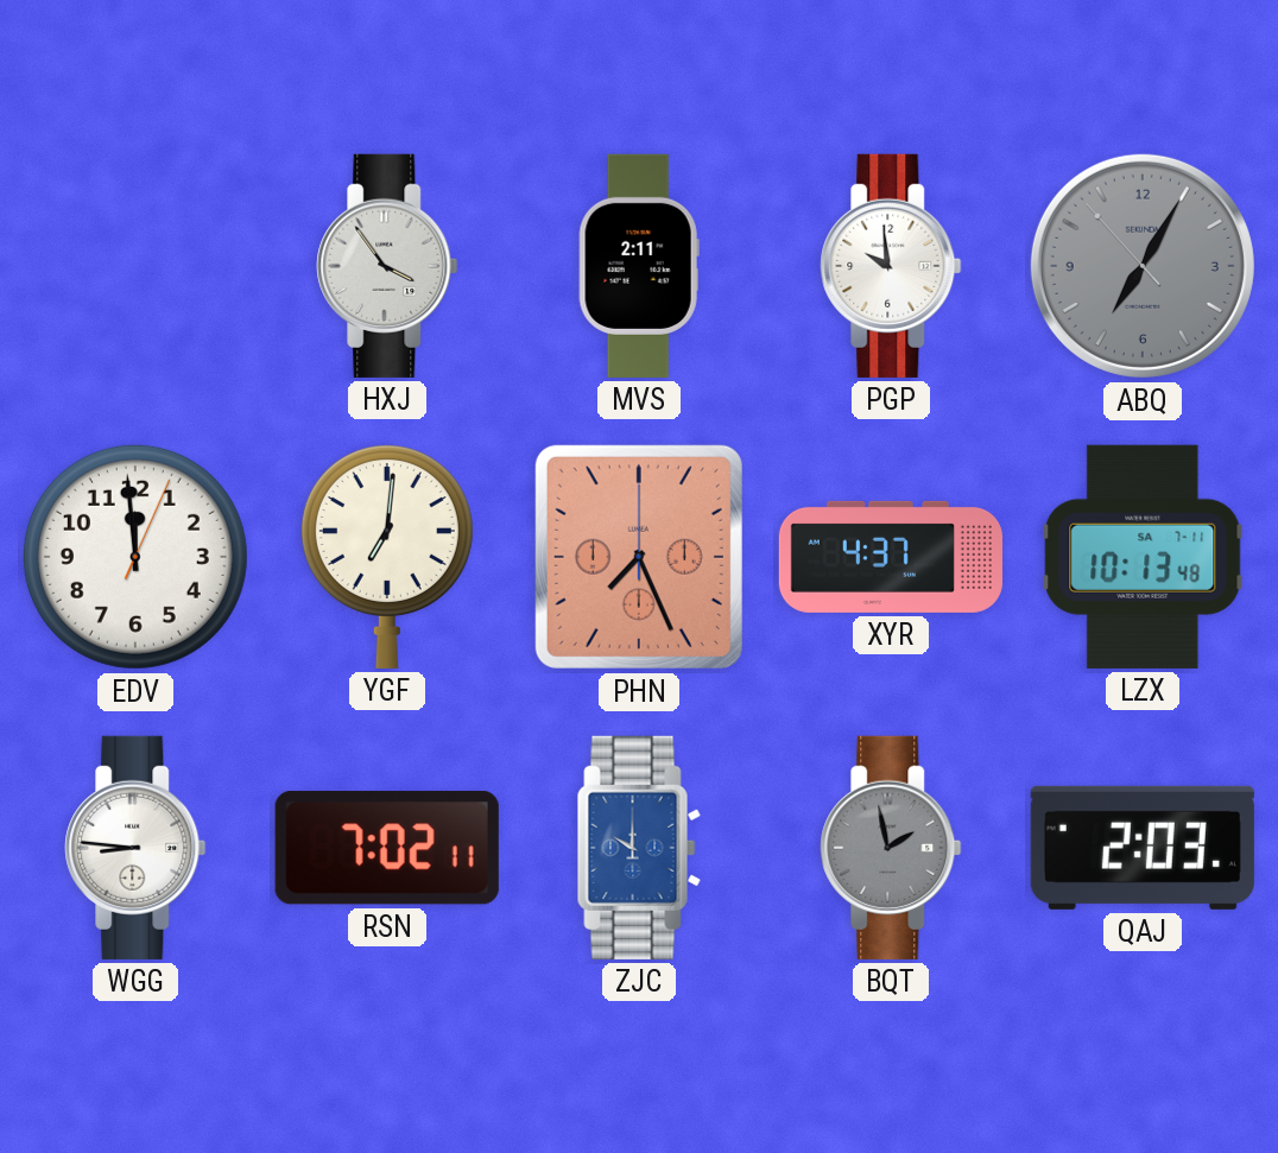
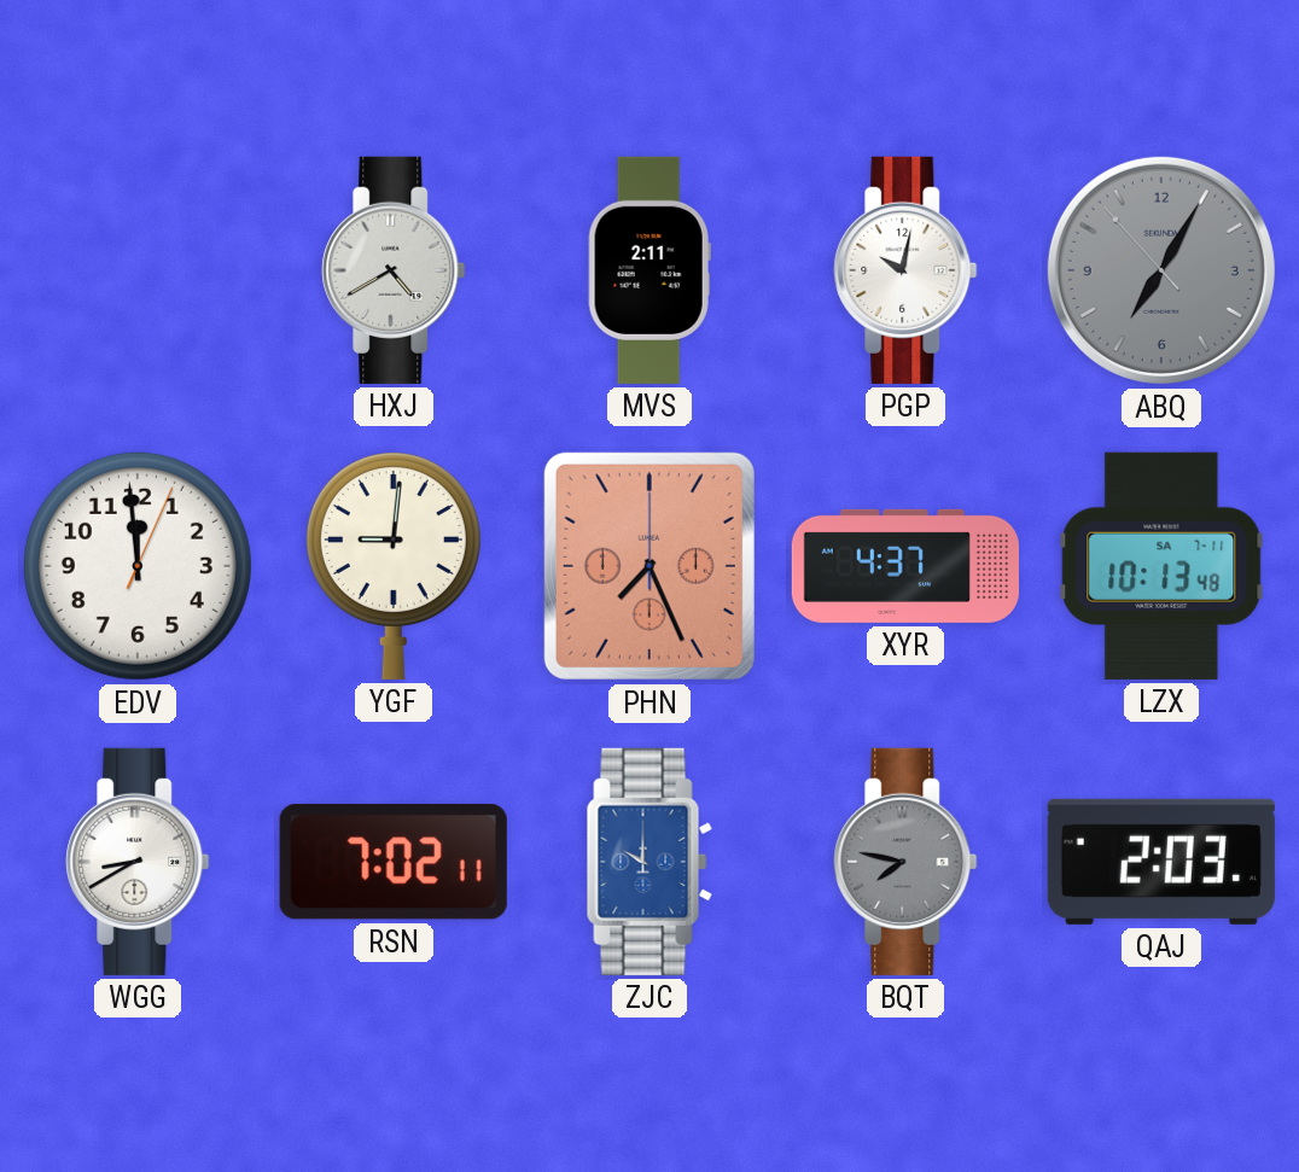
HXJ: 3:54 -> 4:40
PGP: 9:59 -> 10:02
YGF: 7:01 -> 9:01
WGG: 8:46 -> 8:40
BQT: 1:58 -> 7:47
